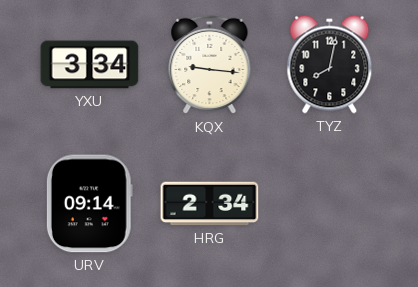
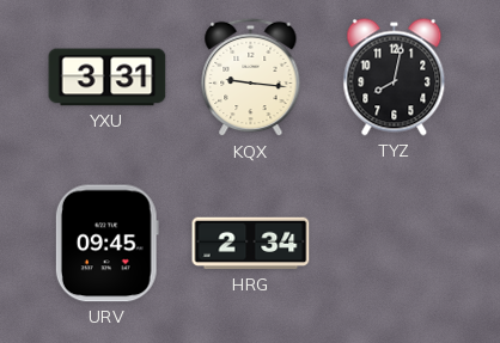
YXU: 3:34 -> 3:31
URV: 09:14 -> 09:45
